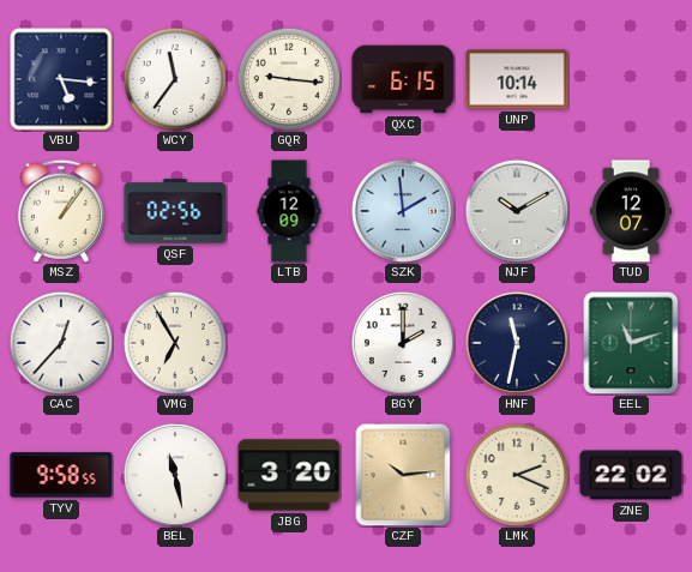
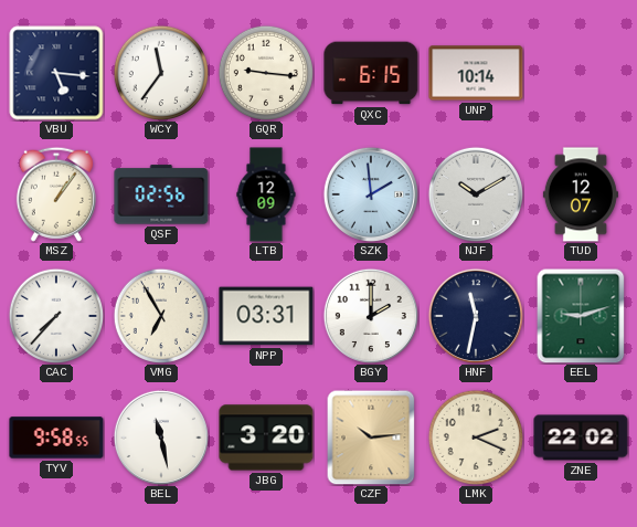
CAC: 12:37 -> 7:37
NPP: none -> 03:31
EEL: 11:12 -> 9:12
